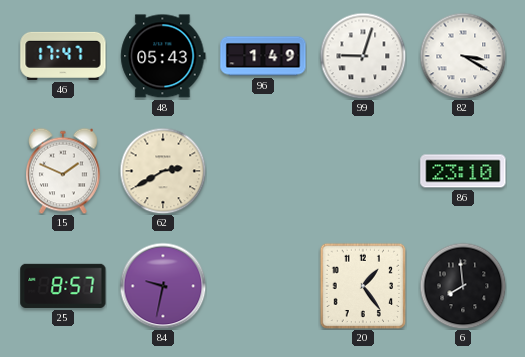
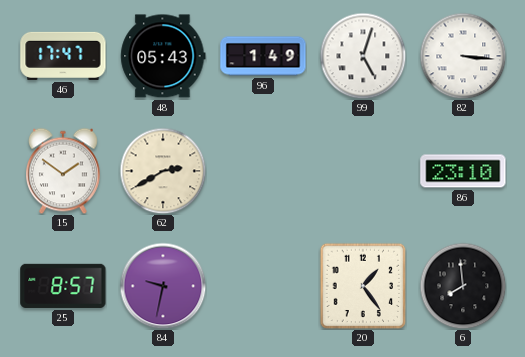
99: 9:03 -> 5:03
82: 3:20 -> 3:16
15: 1:49 -> 1:51
